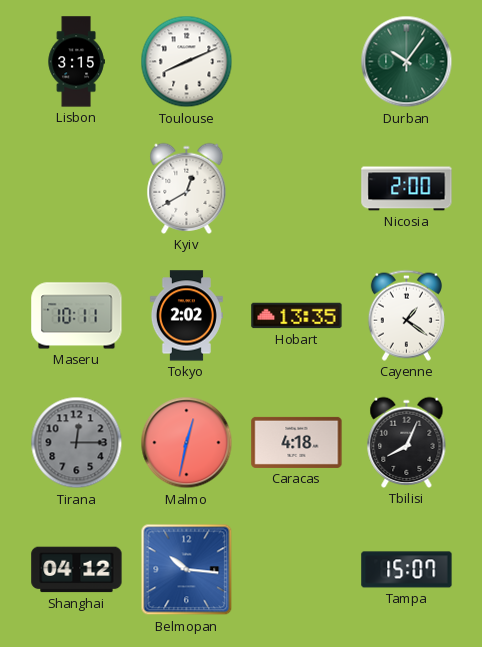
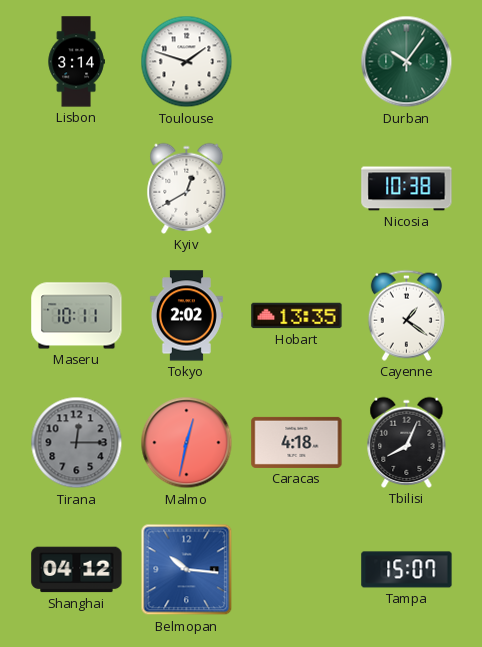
Lisbon: 3:15 -> 3:14
Toulouse: 8:11 -> 1:48
Nicosia: 2:00 -> 10:38
